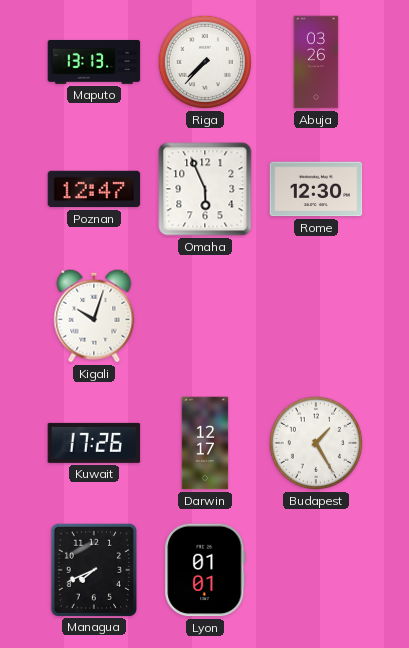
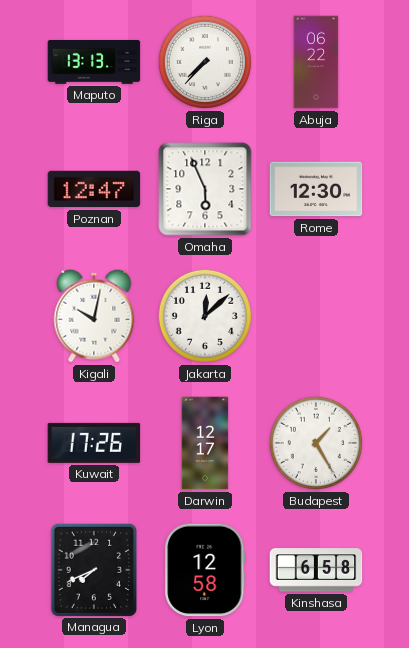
Abuja: 03:26 -> 06:22
Kigali: 10:03 -> 10:02
Jakarta: none -> 12:08
Lyon: 01:01 -> 12:58
Kinshasa: none -> 6:58
